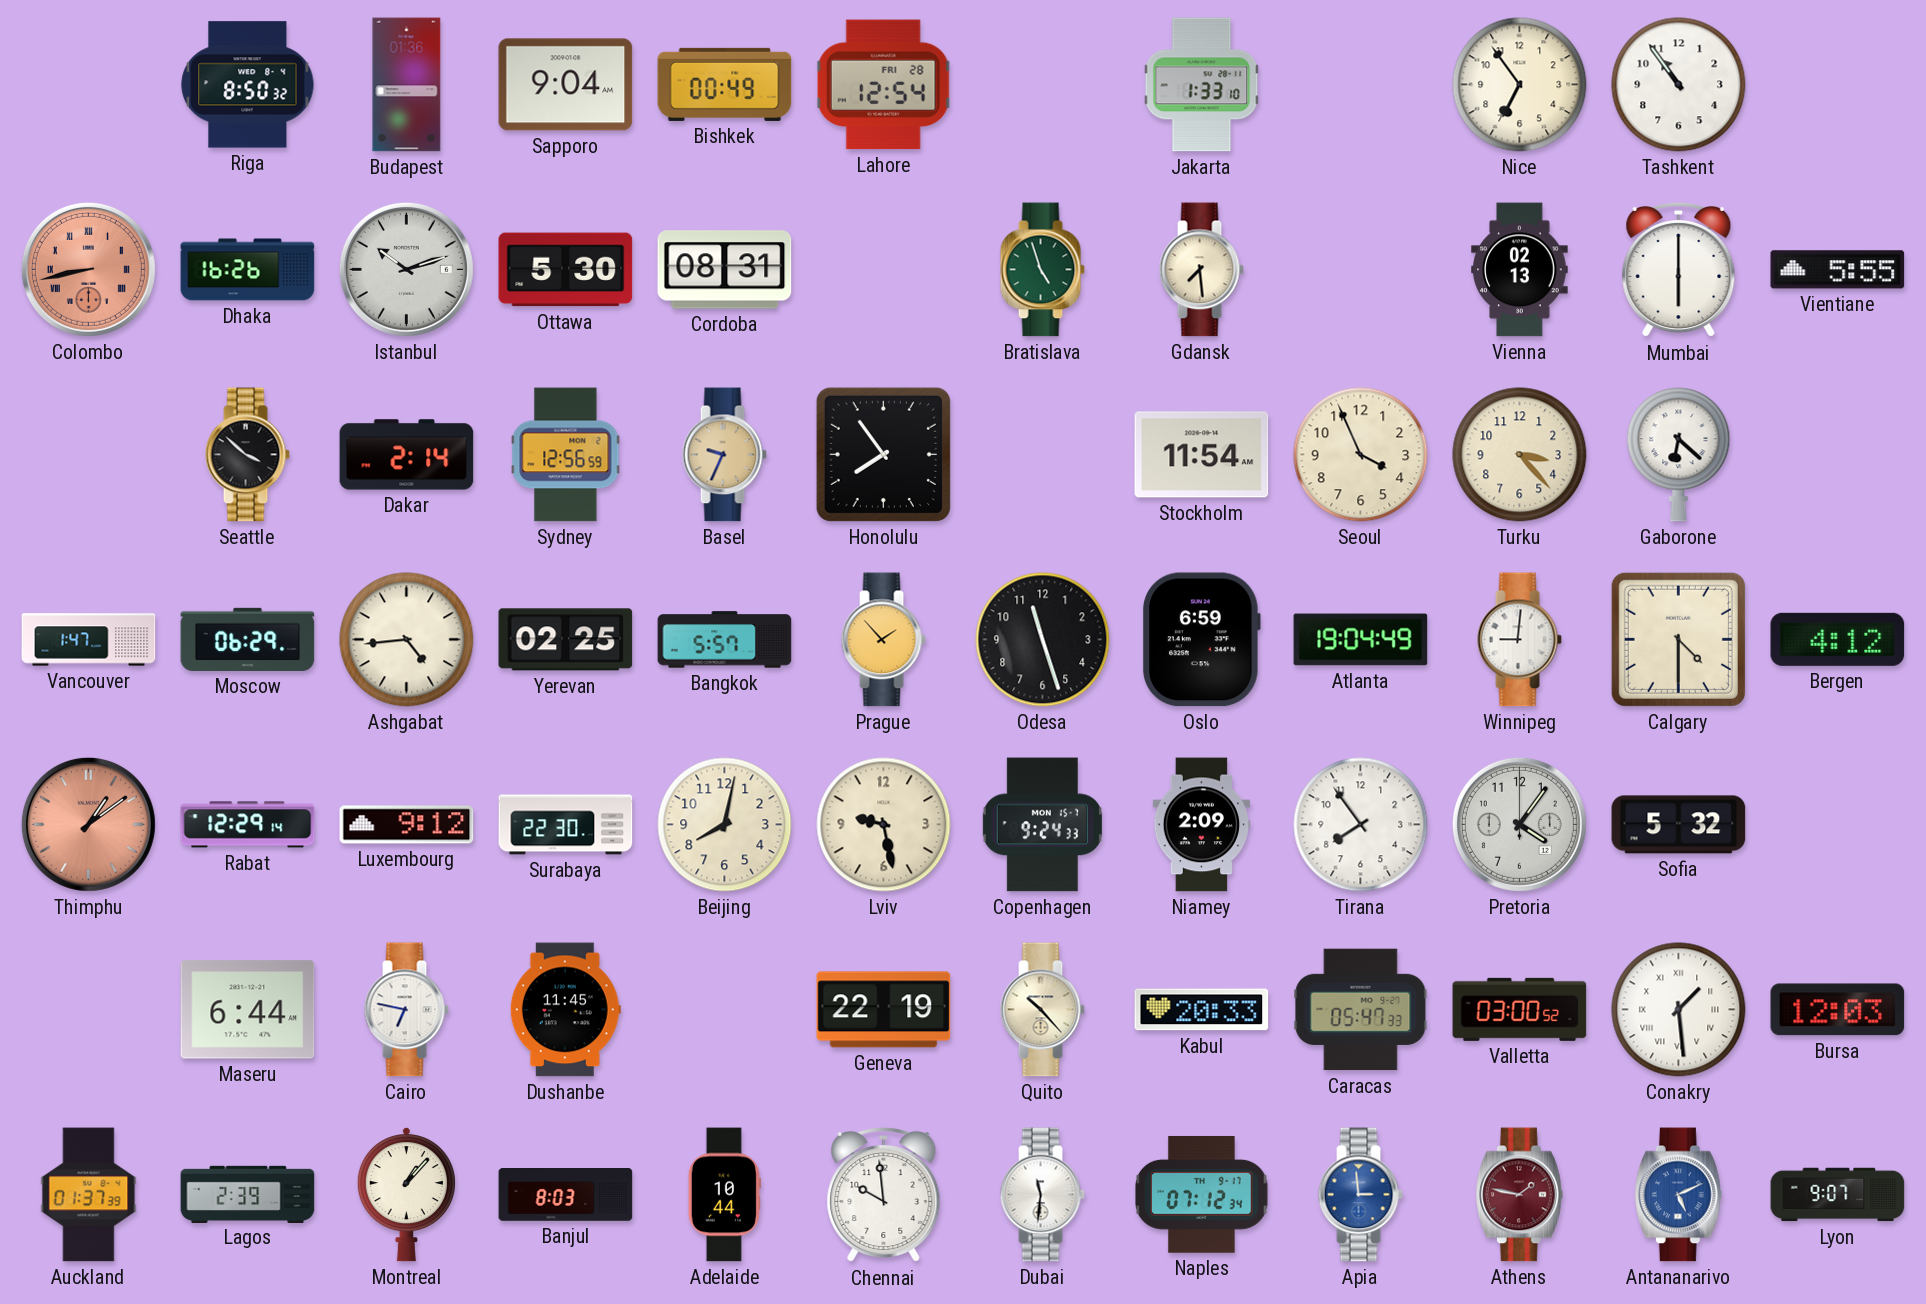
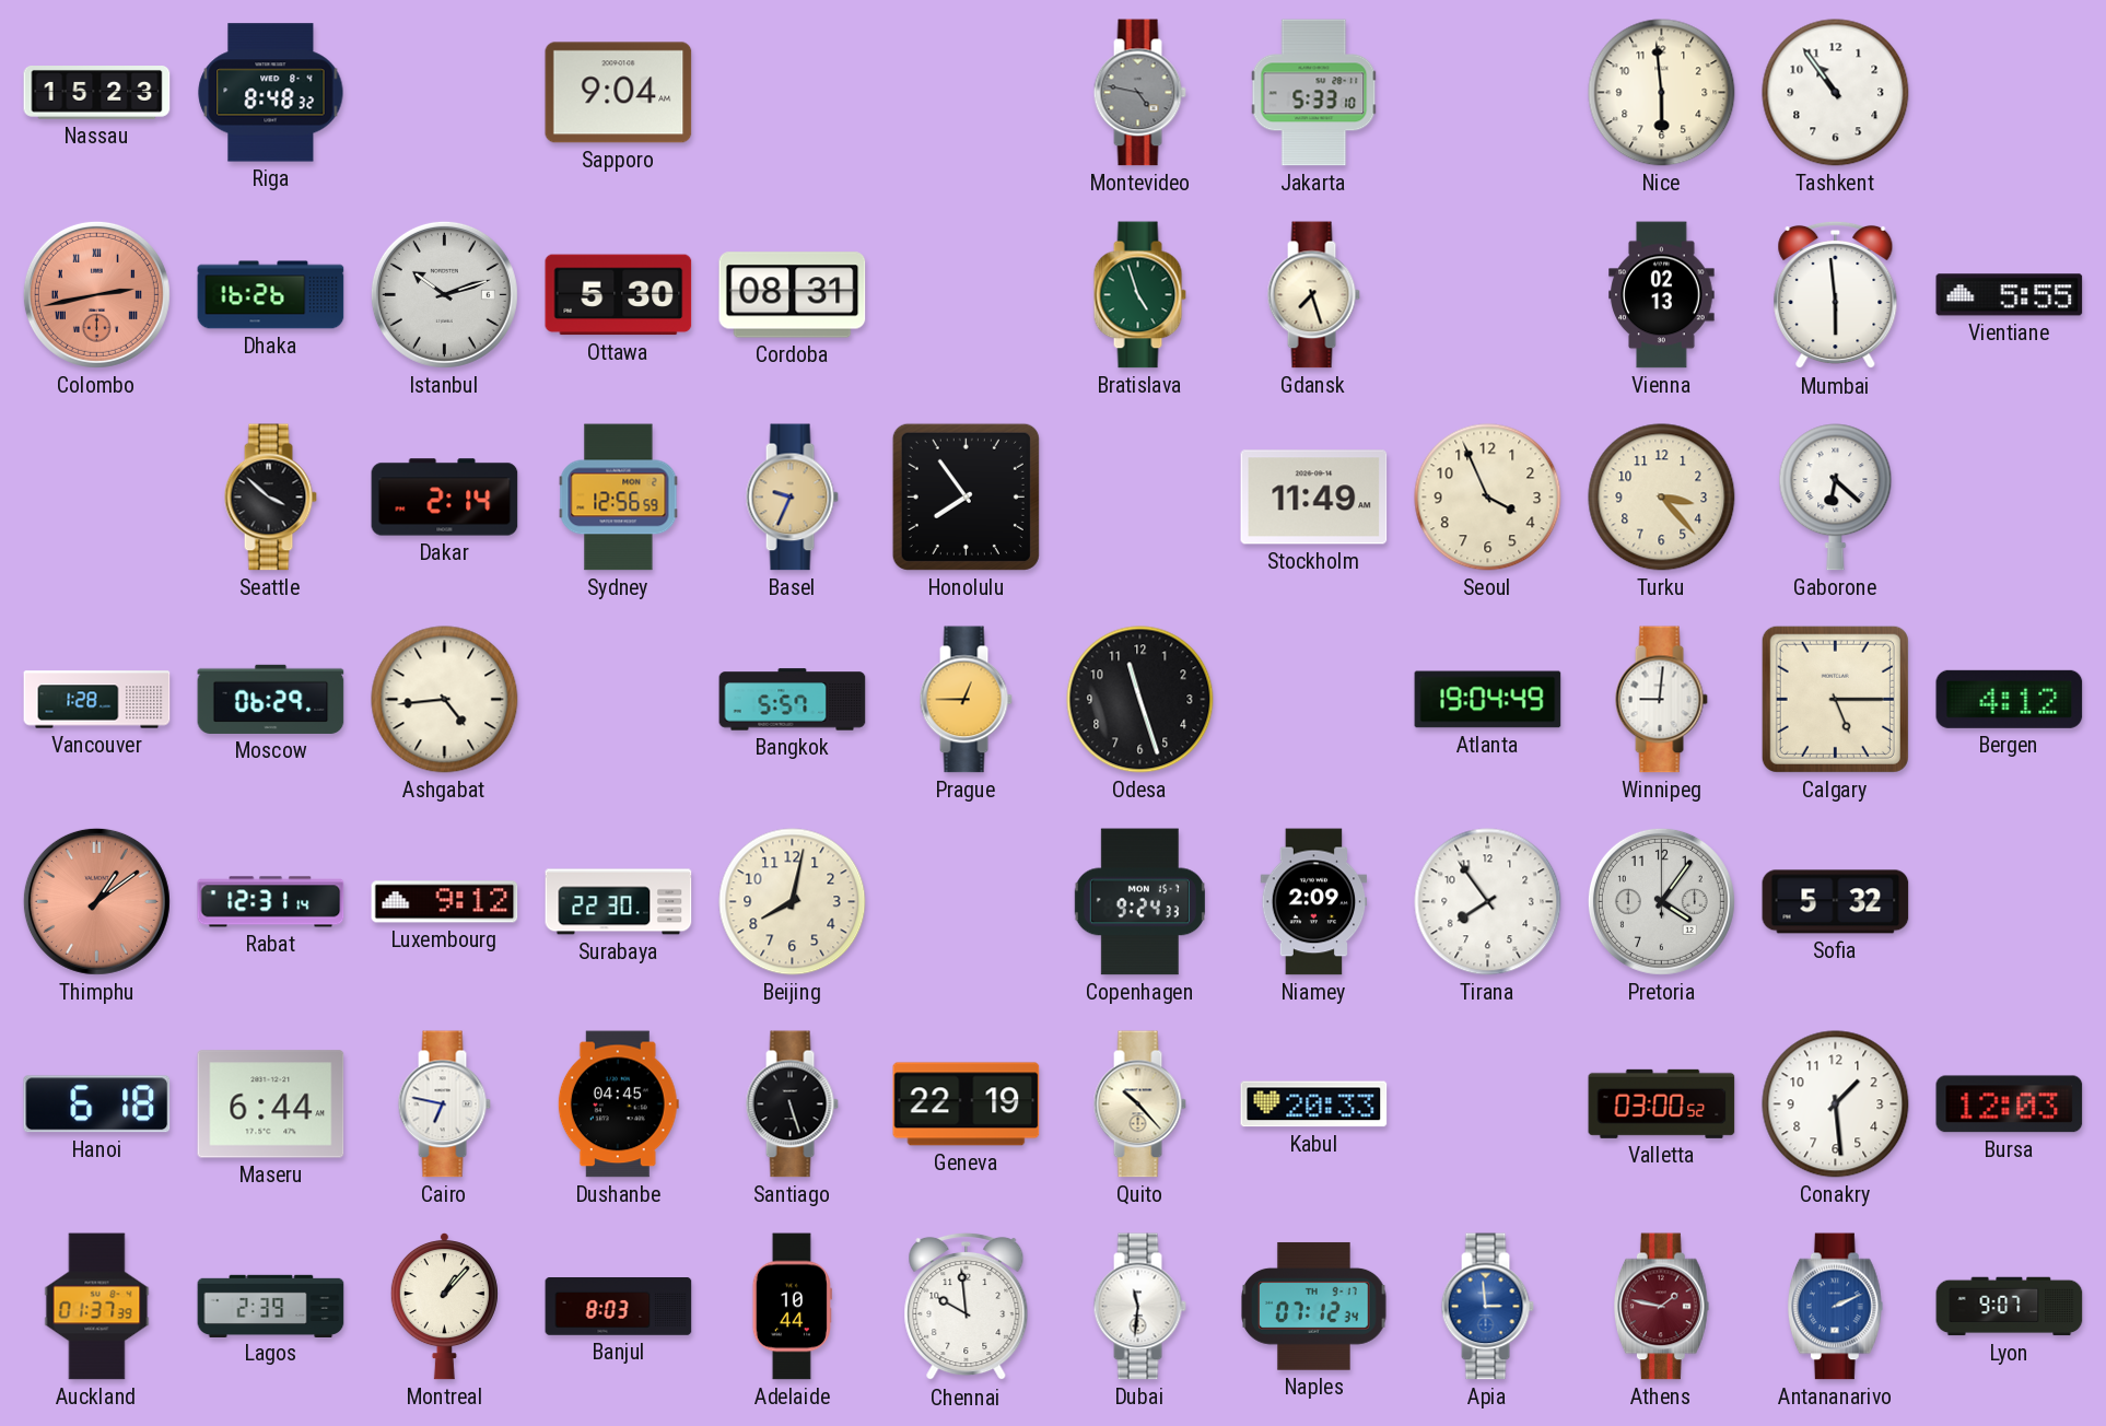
Nassau: none -> 15:23
Riga: 8:50 -> 8:48
Budapest: 01:36 -> none
Bishkek: 00:49 -> none
Lahore: 12:54 -> none
Montevideo: none -> 4:47
Jakarta: 1:33 -> 5:33
Nice: 6:54 -> 5:59
Colombo: 8:43 -> 2:43
Gdansk: 7:29 -> 7:27
Mumbai: 6:00 -> 5:59
Stockholm: 11:54 -> 11:49
Vancouver: 1:47 -> 1:28
Yerevan: 02:25 -> none
Prague: 1:53 -> 12:45
Oslo: 6:59 -> none
Calgary: 4:30 -> 5:15
Rabat: 12:29 -> 12:31
Lviv: 9:28 -> none
Hanoi: none -> 6:18
Dushanbe: 11:45 -> 04:45
Santiago: none -> 5:27
Caracas: 05:47 -> none
Conakry numerals: Roman -> Arabic
Antananarivo: 5:11 -> 2:11
